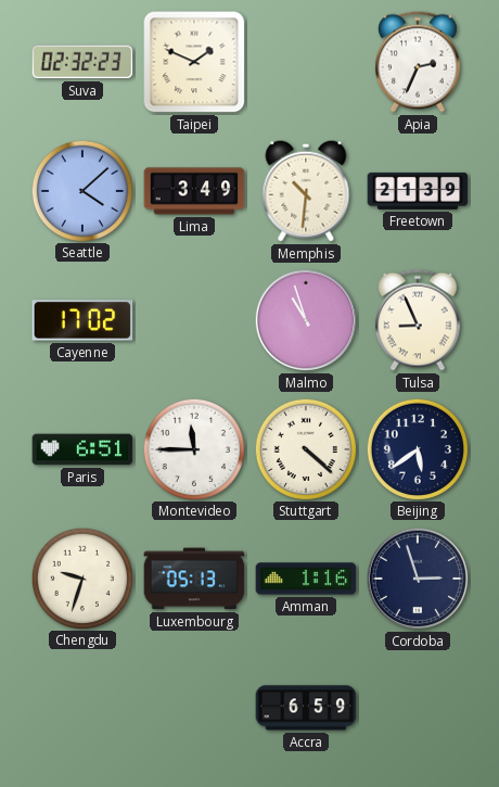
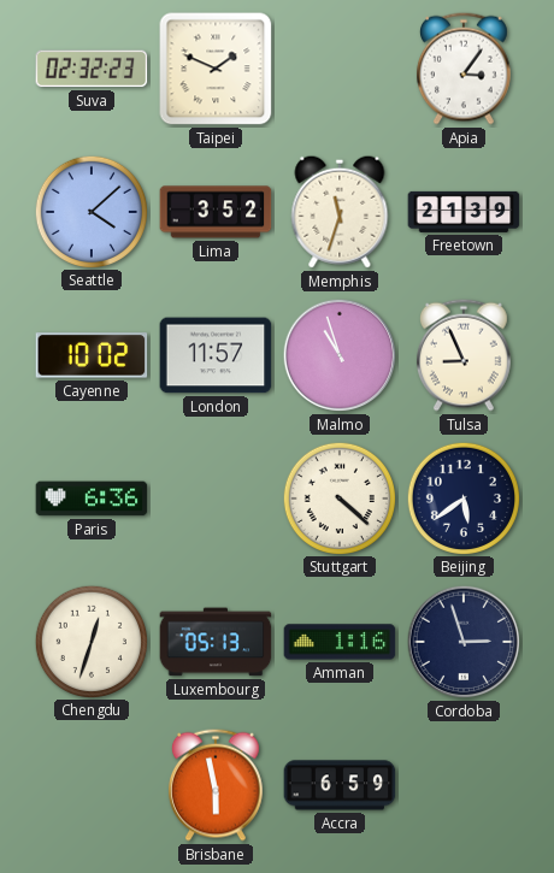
Apia: 2:34 -> 3:06
Lima: 3:49 -> 3:52
Memphis: 10:31 -> 11:33
Cayenne: 17:02 -> 10:02
London: none -> 11:57
Paris: 6:51 -> 6:36
Montevideo: 11:45 -> none
Chengdu: 9:33 -> 12:33
Brisbane: none -> 5:58
